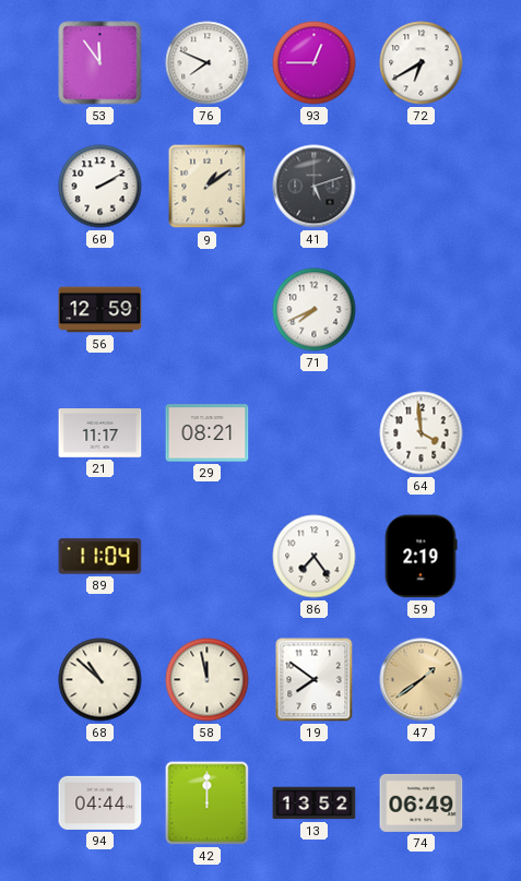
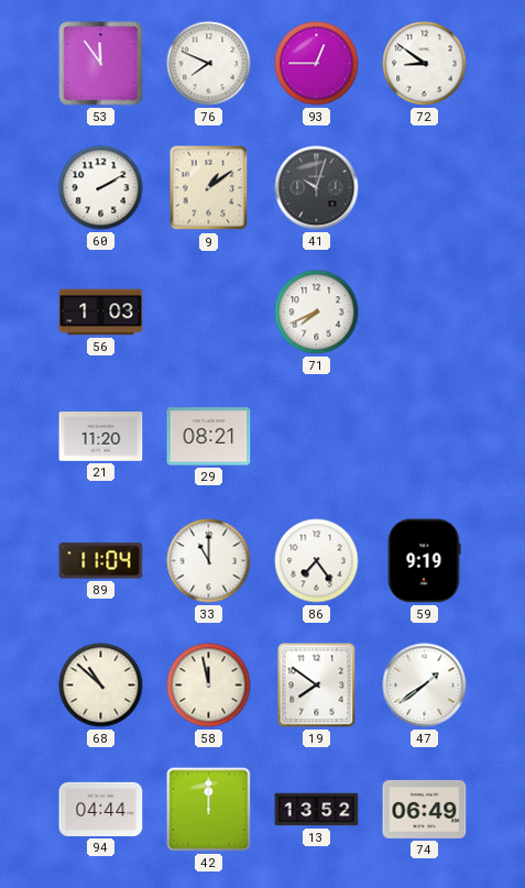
72: 6:40 -> 8:51
41: 5:12 -> 10:03
56: 12:59 -> 1:03
21: 11:17 -> 11:20
64: 3:59 -> none
33: none -> 11:00
59: 2:19 -> 9:19
47 dial: champagne -> white
